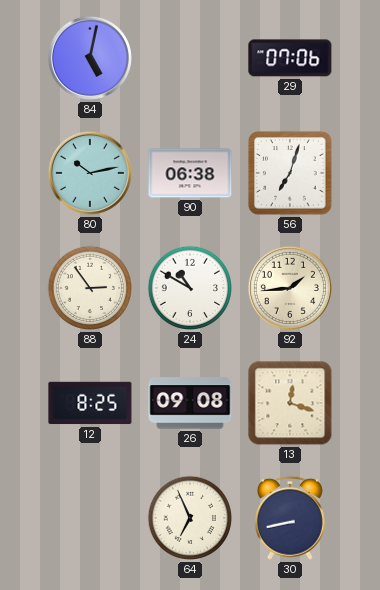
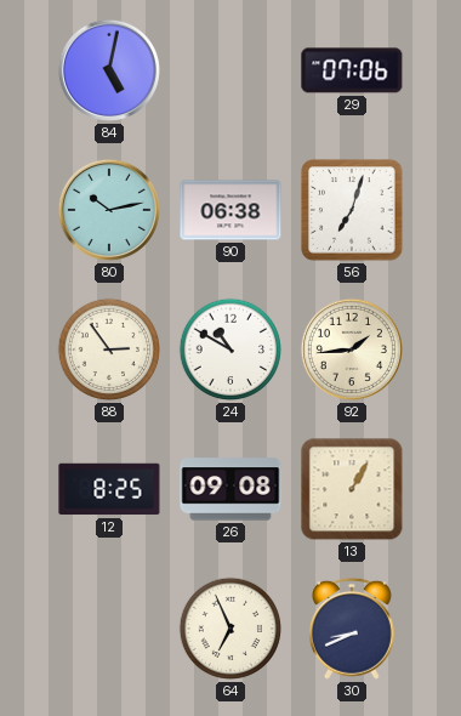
13: 12:18 -> 1:05
30: 8:43 -> 8:41
